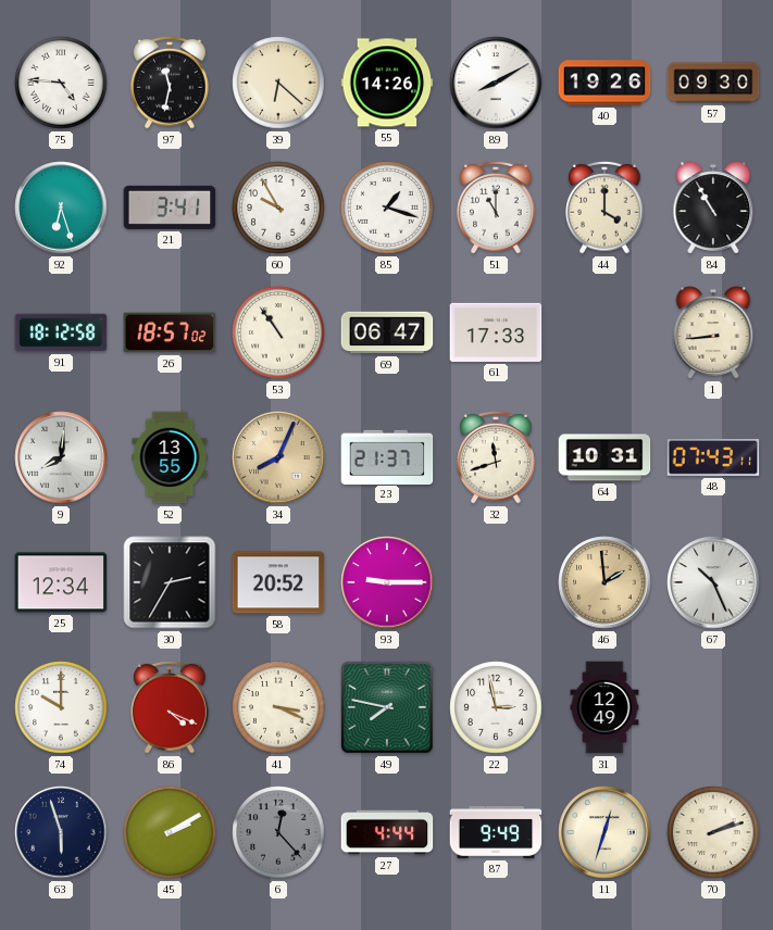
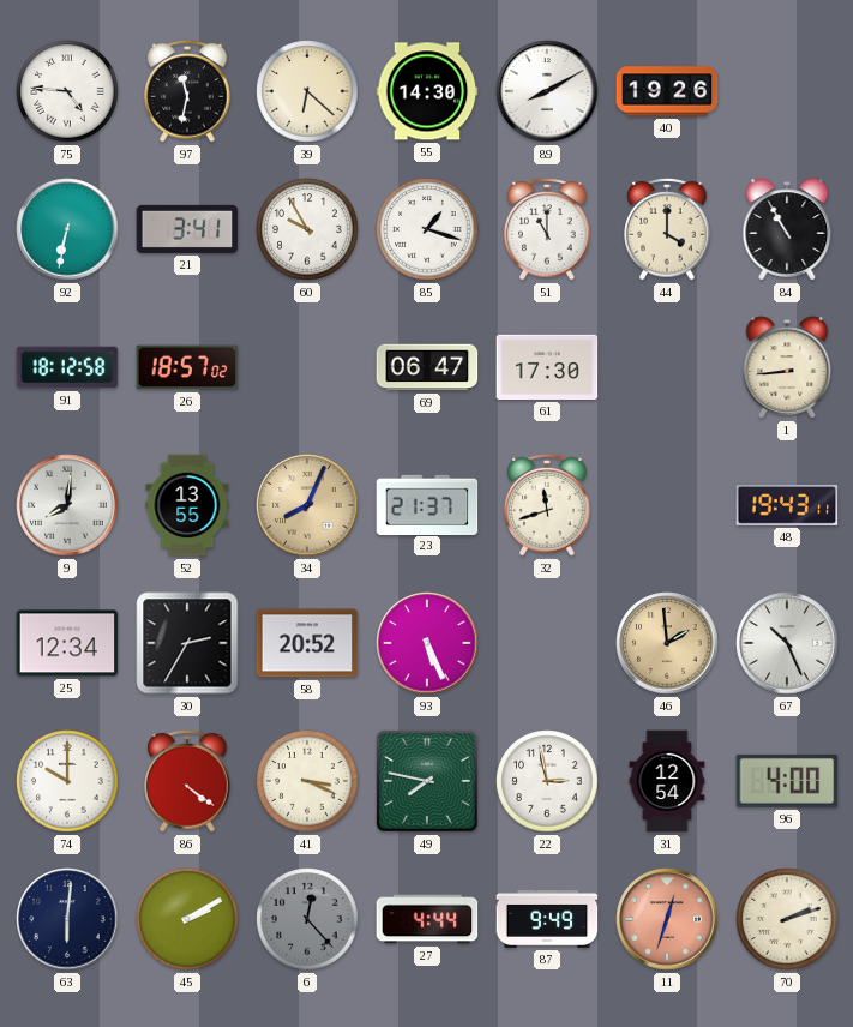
55: 14:26 -> 14:30
57: 09:30 -> none
92: 6:27 -> 6:32
53: 10:54 -> none
61: 17:33 -> 17:30
64: 10:31 -> none
48: 07:43 -> 19:43
93: 9:15 -> 5:26
86: 4:19 -> 4:21
31: 12:49 -> 12:54
96: none -> 4:00
63: 5:57 -> 6:01
11 dial: cream -> salmon
